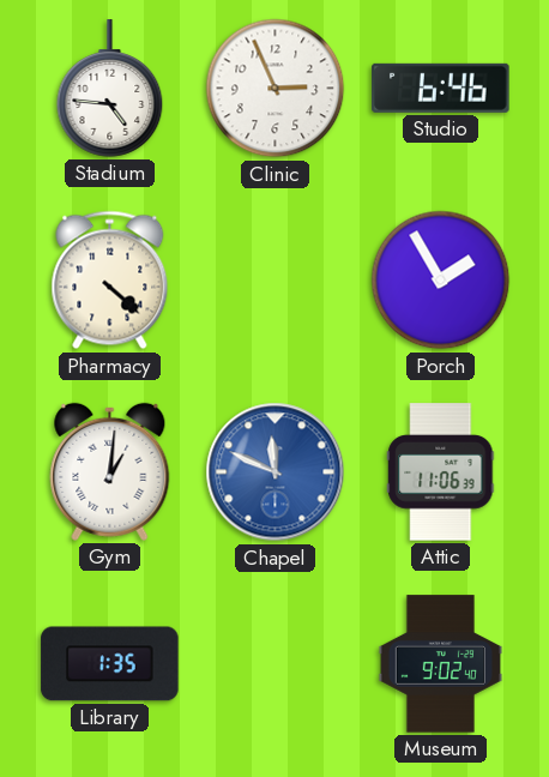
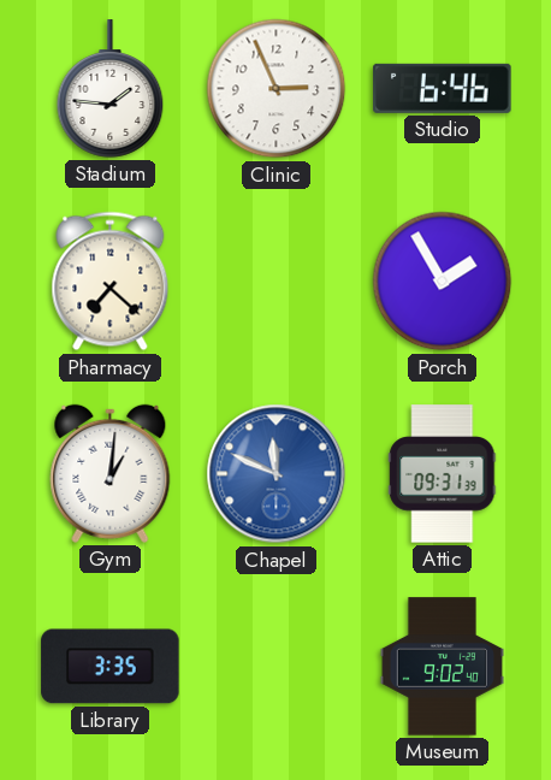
Stadium: 4:46 -> 1:46
Pharmacy: 4:22 -> 7:22
Attic: 11:06 -> 09:31
Library: 1:35 -> 3:35
